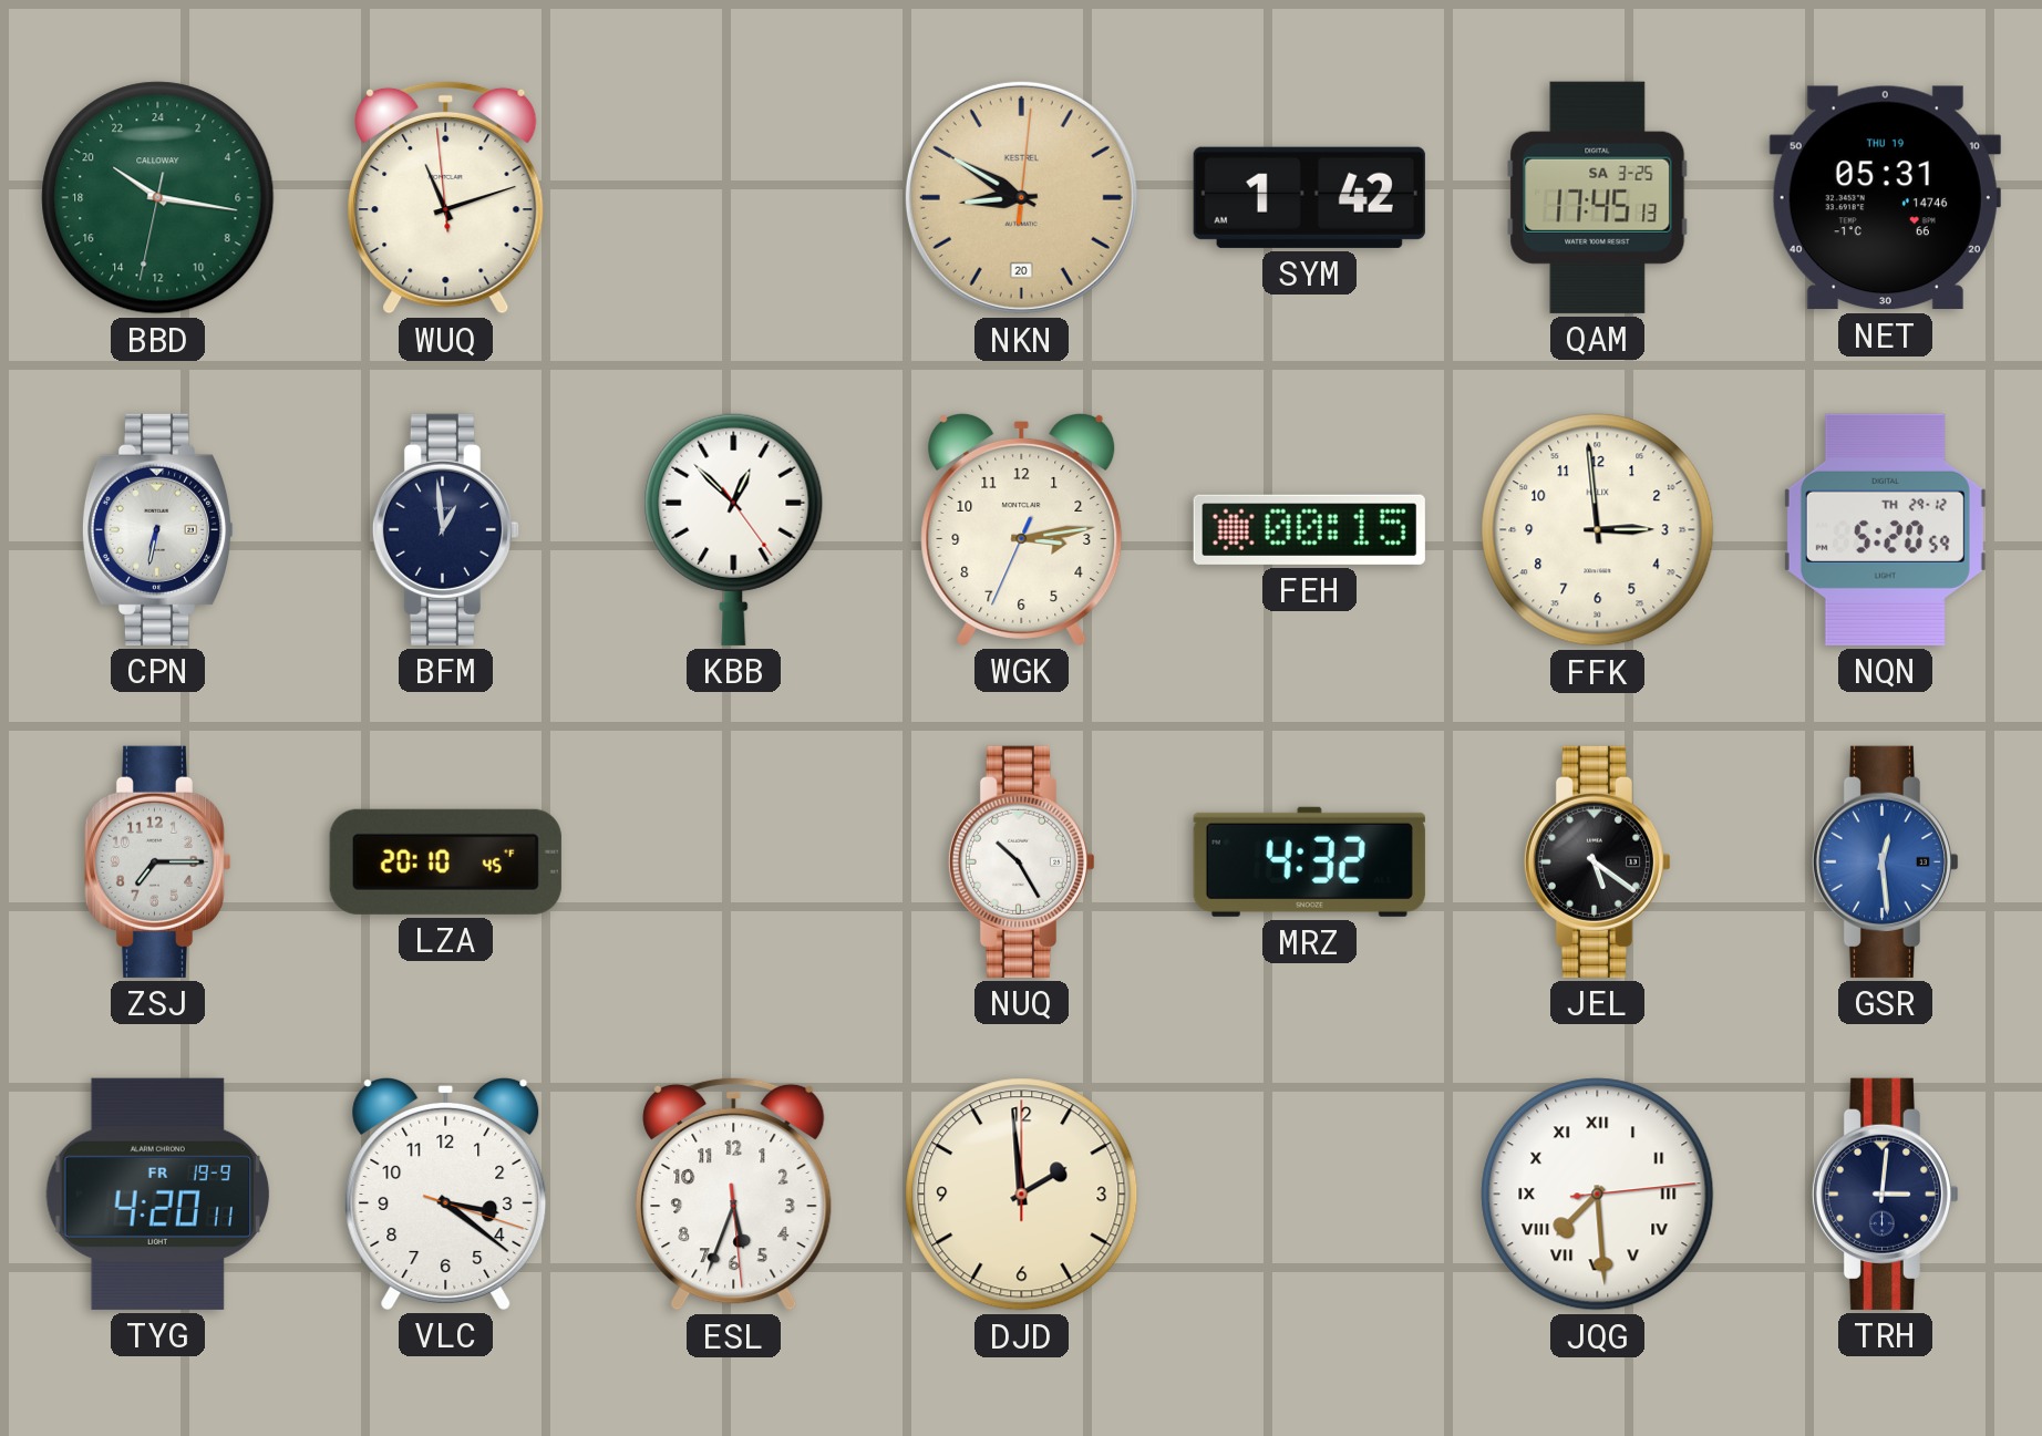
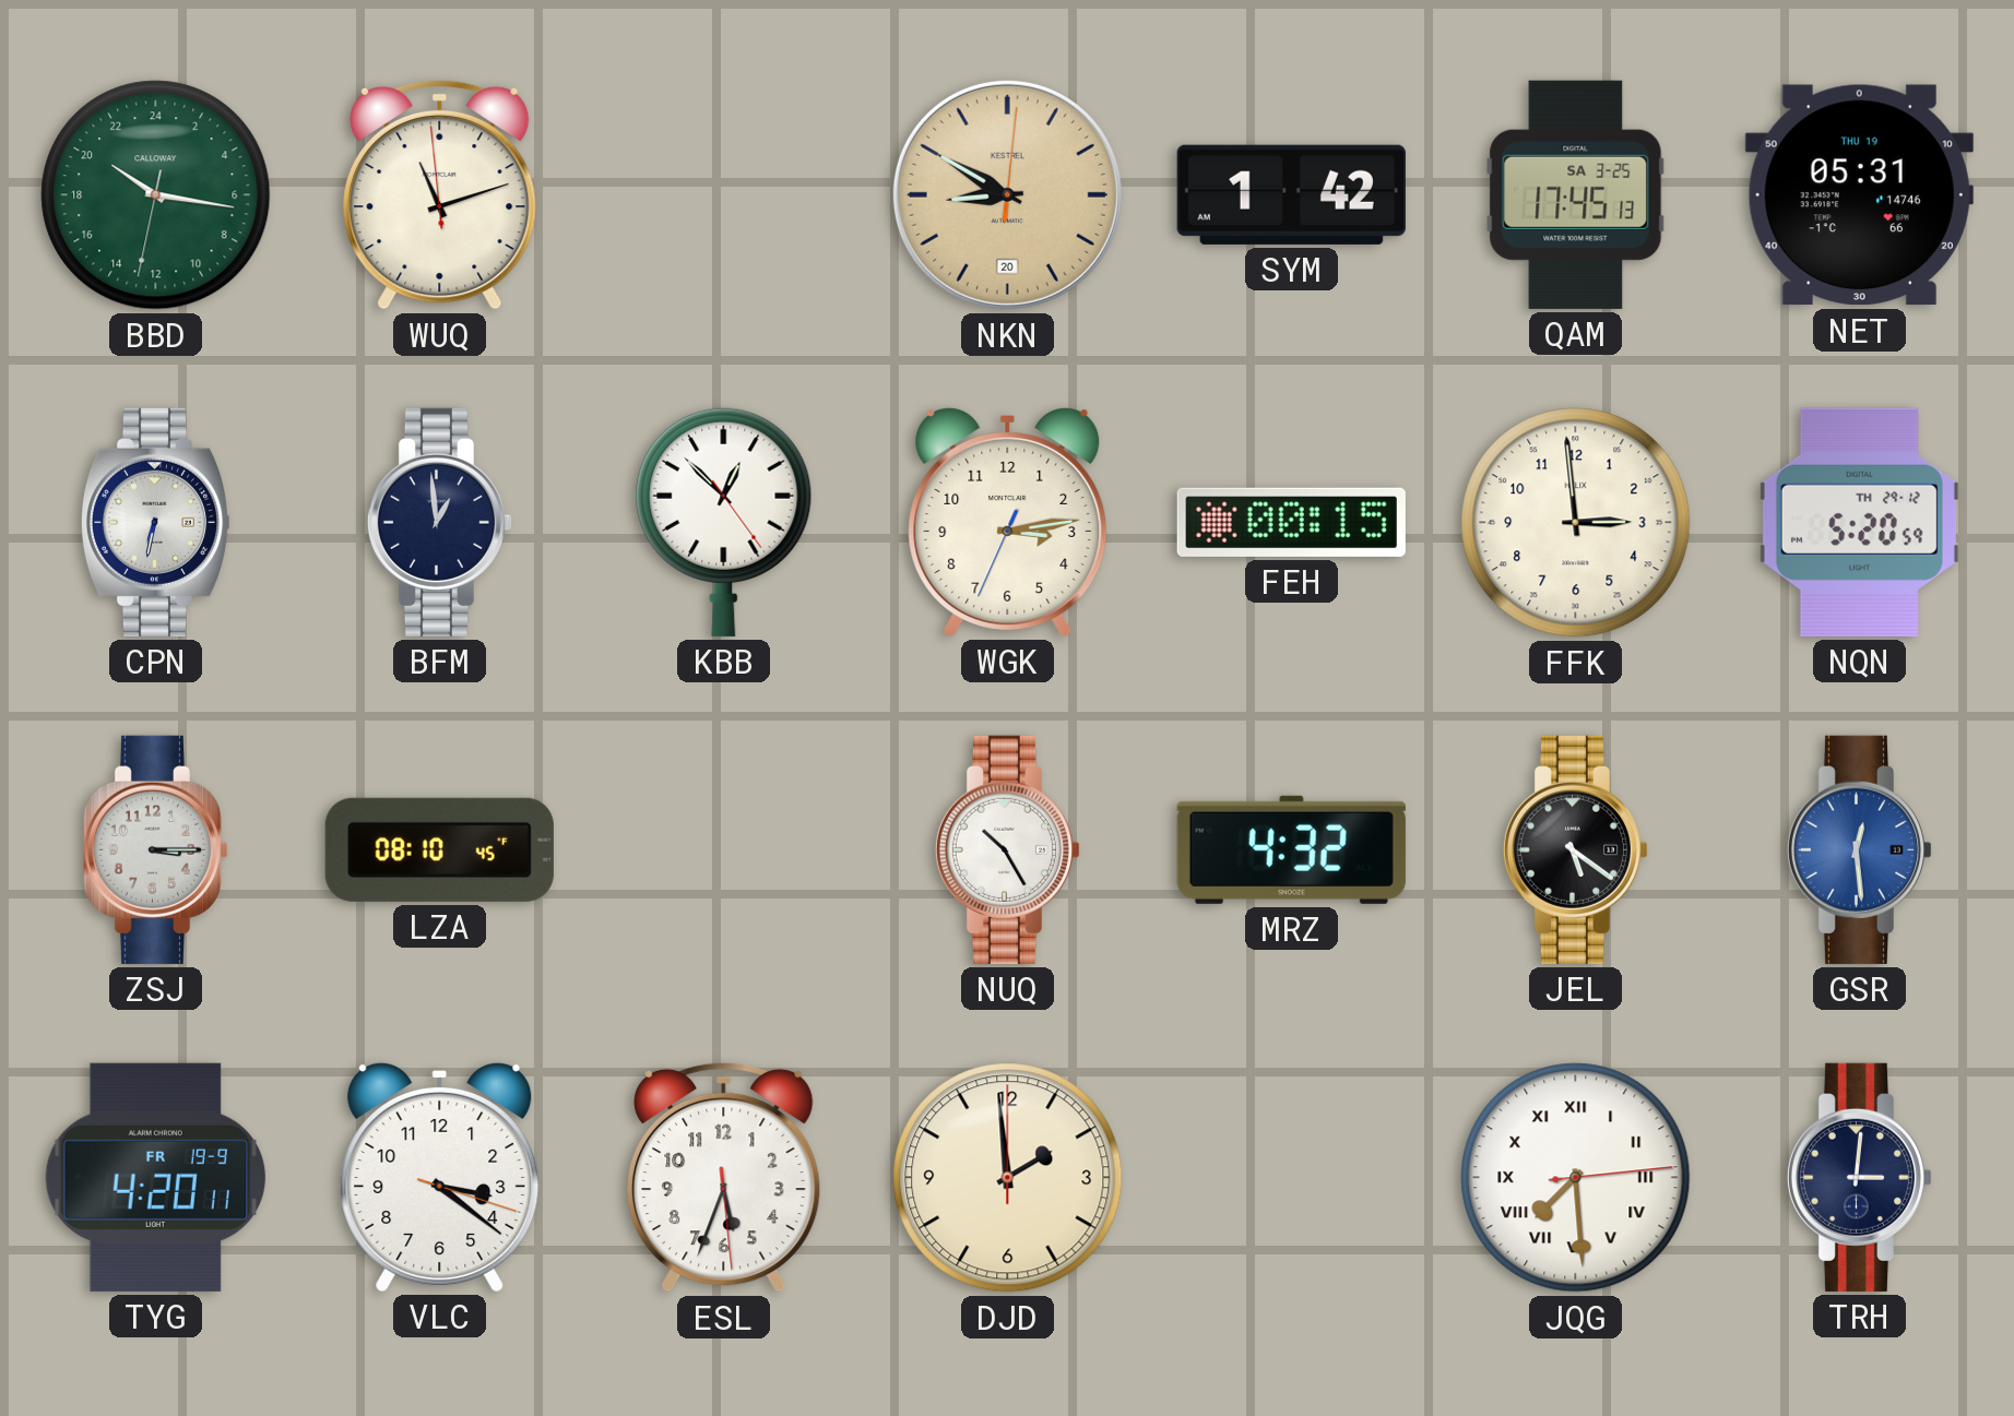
ZSJ: 7:15 -> 3:15
LZA: 20:10 -> 08:10
